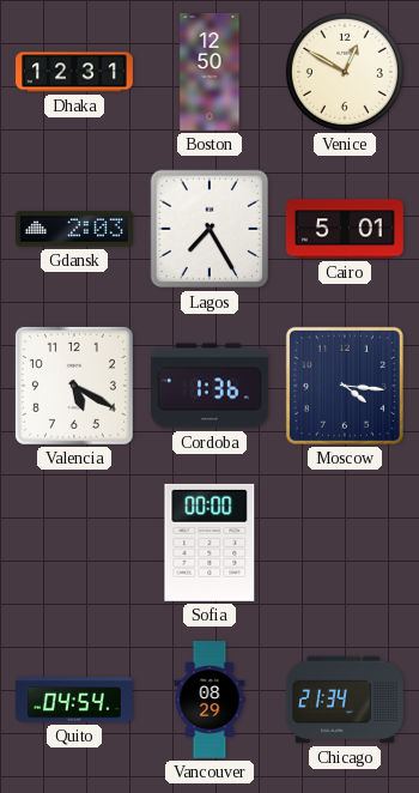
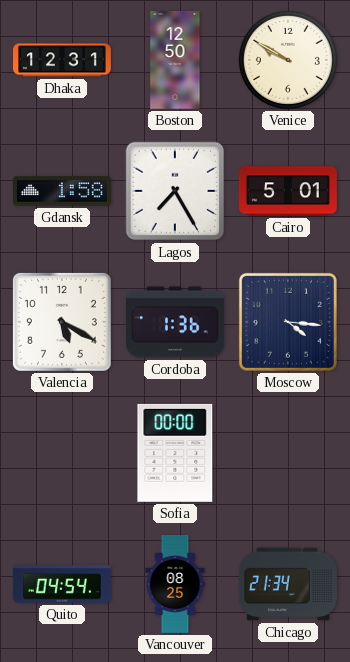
Venice: 12:50 -> 9:50
Gdansk: 2:03 -> 1:58
Vancouver: 08:29 -> 08:25
